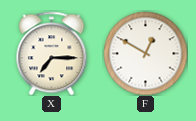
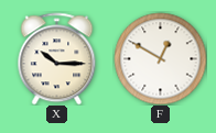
X: 7:15 -> 10:15
